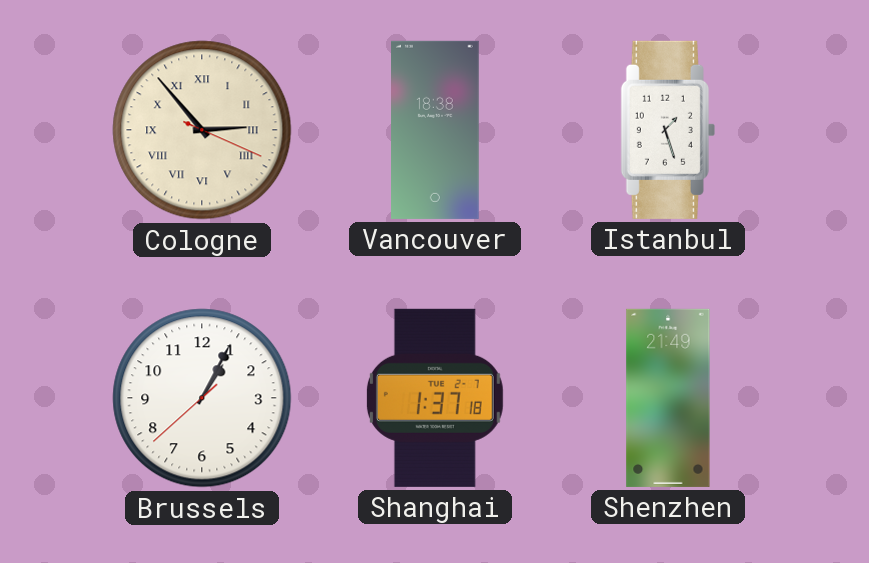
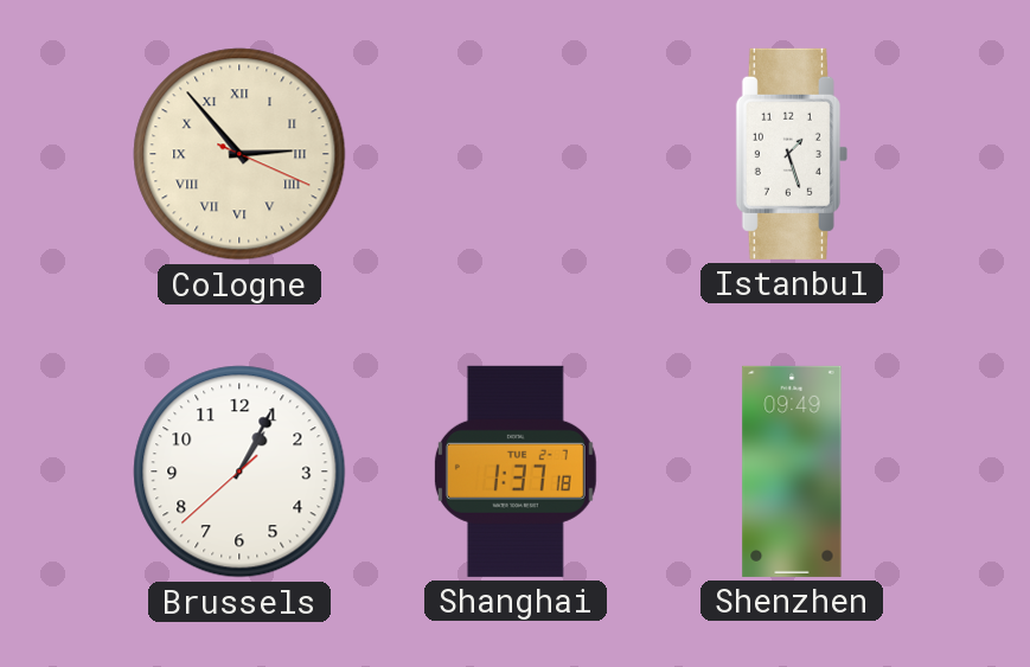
Vancouver: 18:38 -> none
Shenzhen: 21:49 -> 09:49
